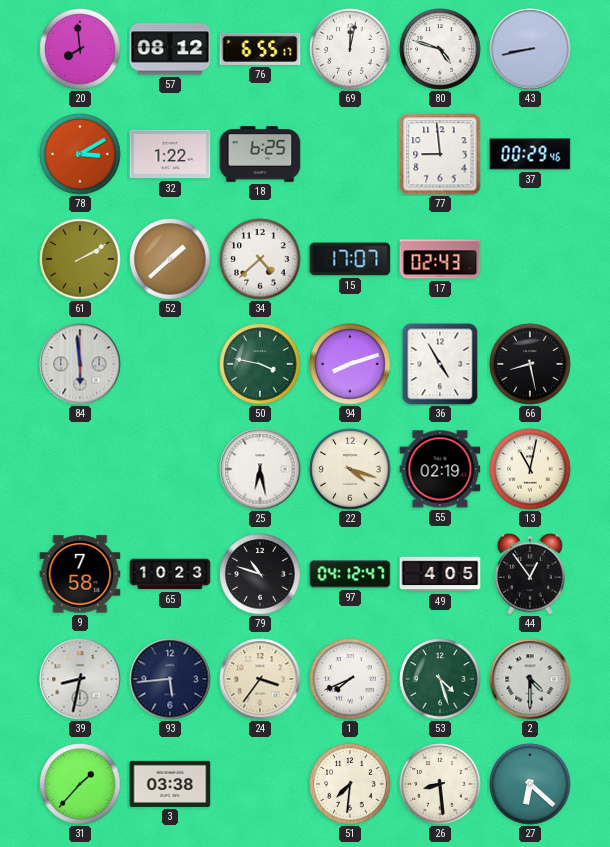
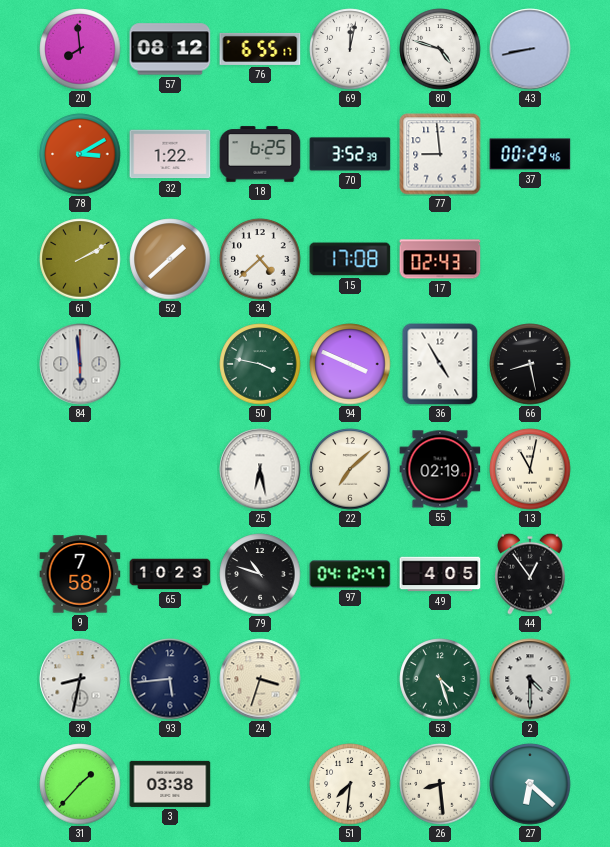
70: none -> 3:52
15: 17:07 -> 17:08
94: 8:12 -> 3:49
22: 4:18 -> 7:08
24: 3:36 -> 3:33
1: 7:41 -> none
